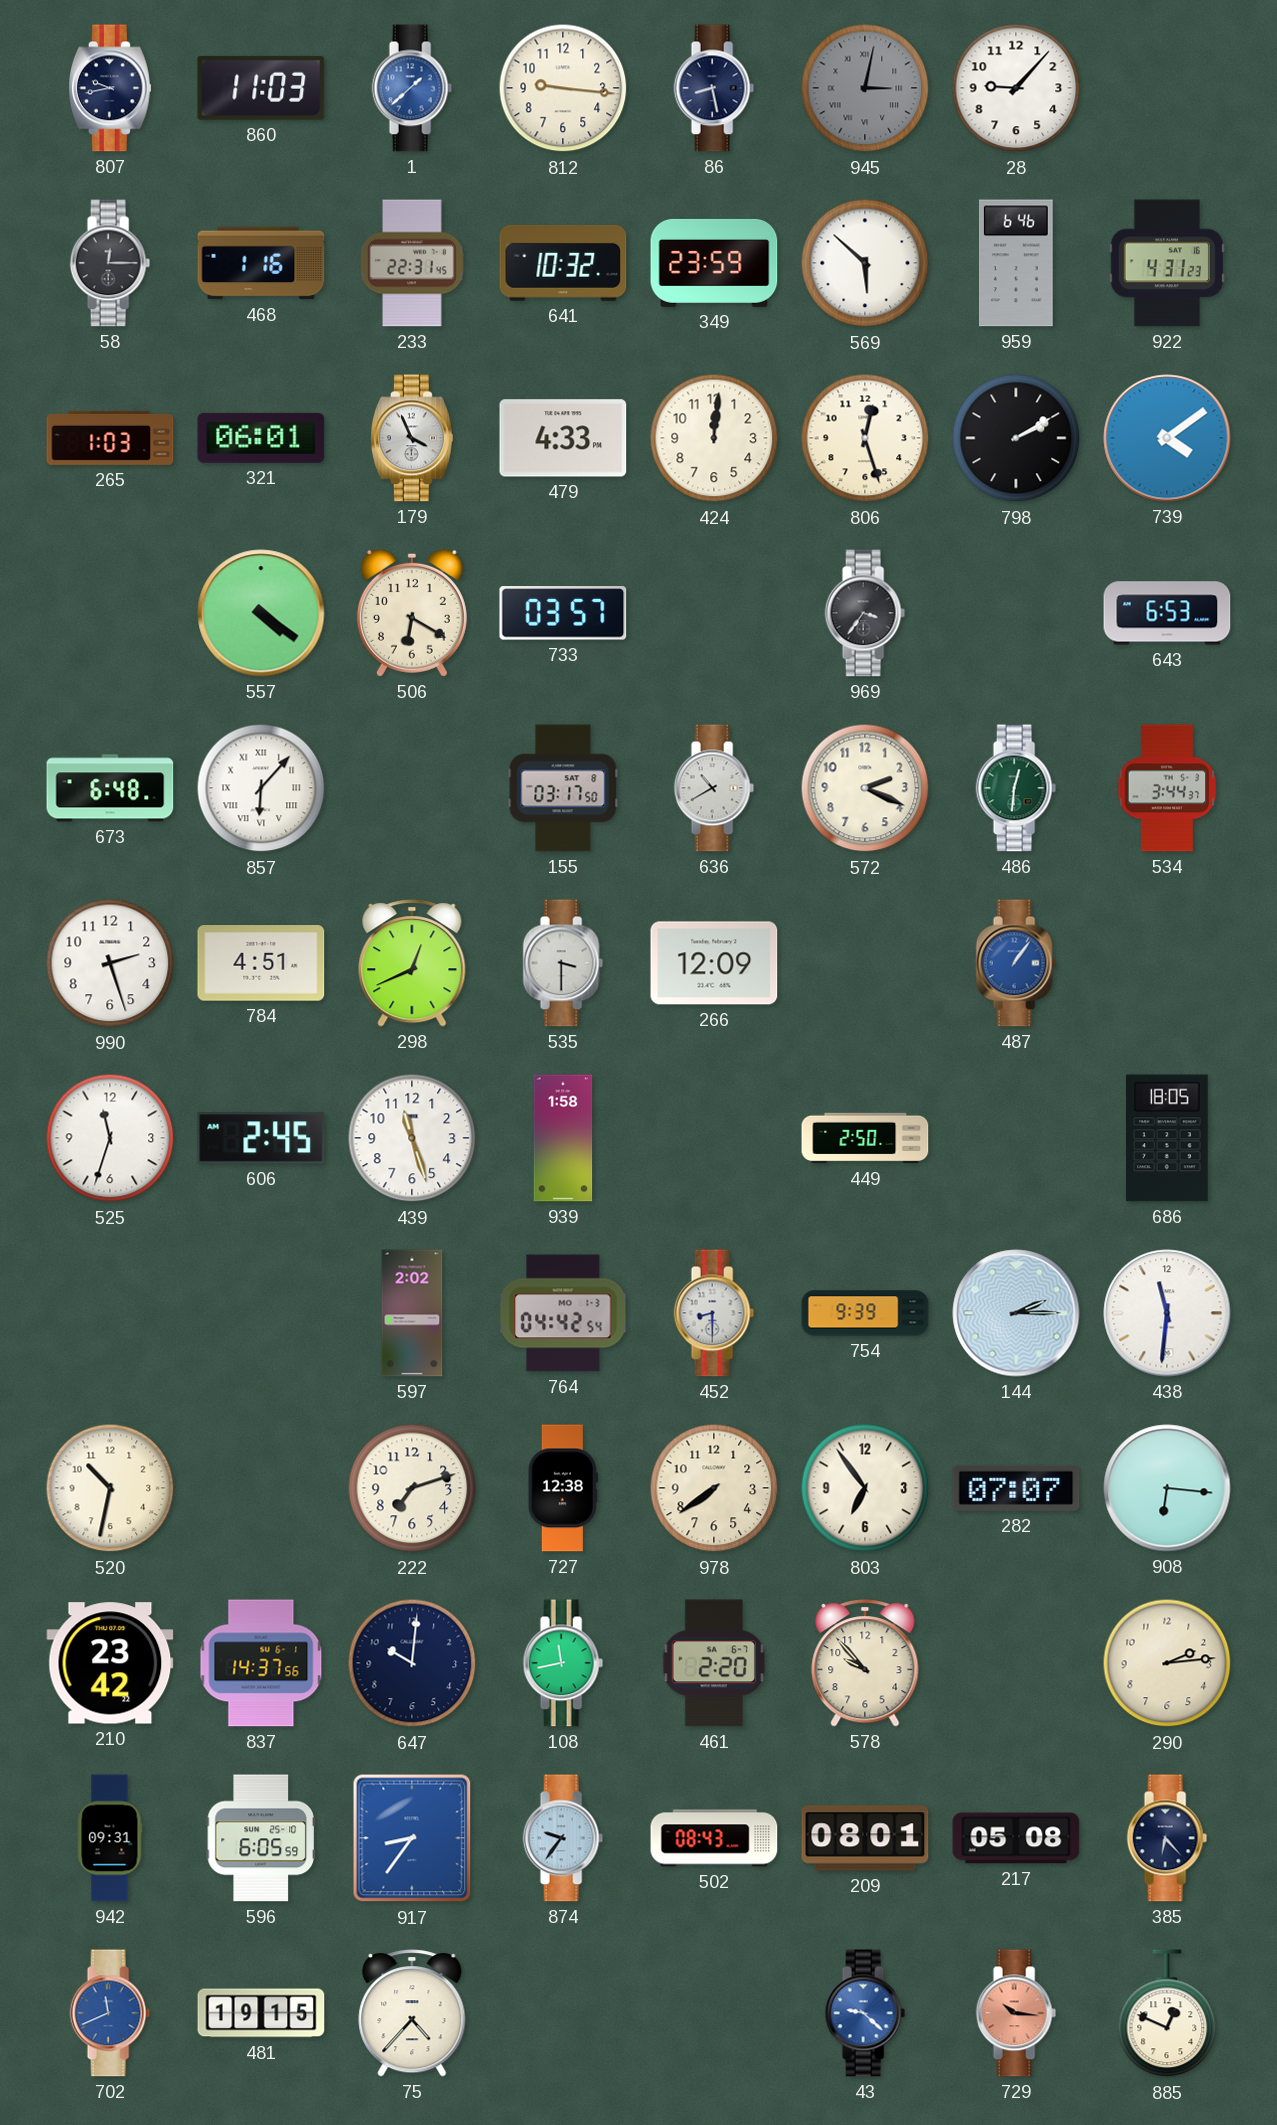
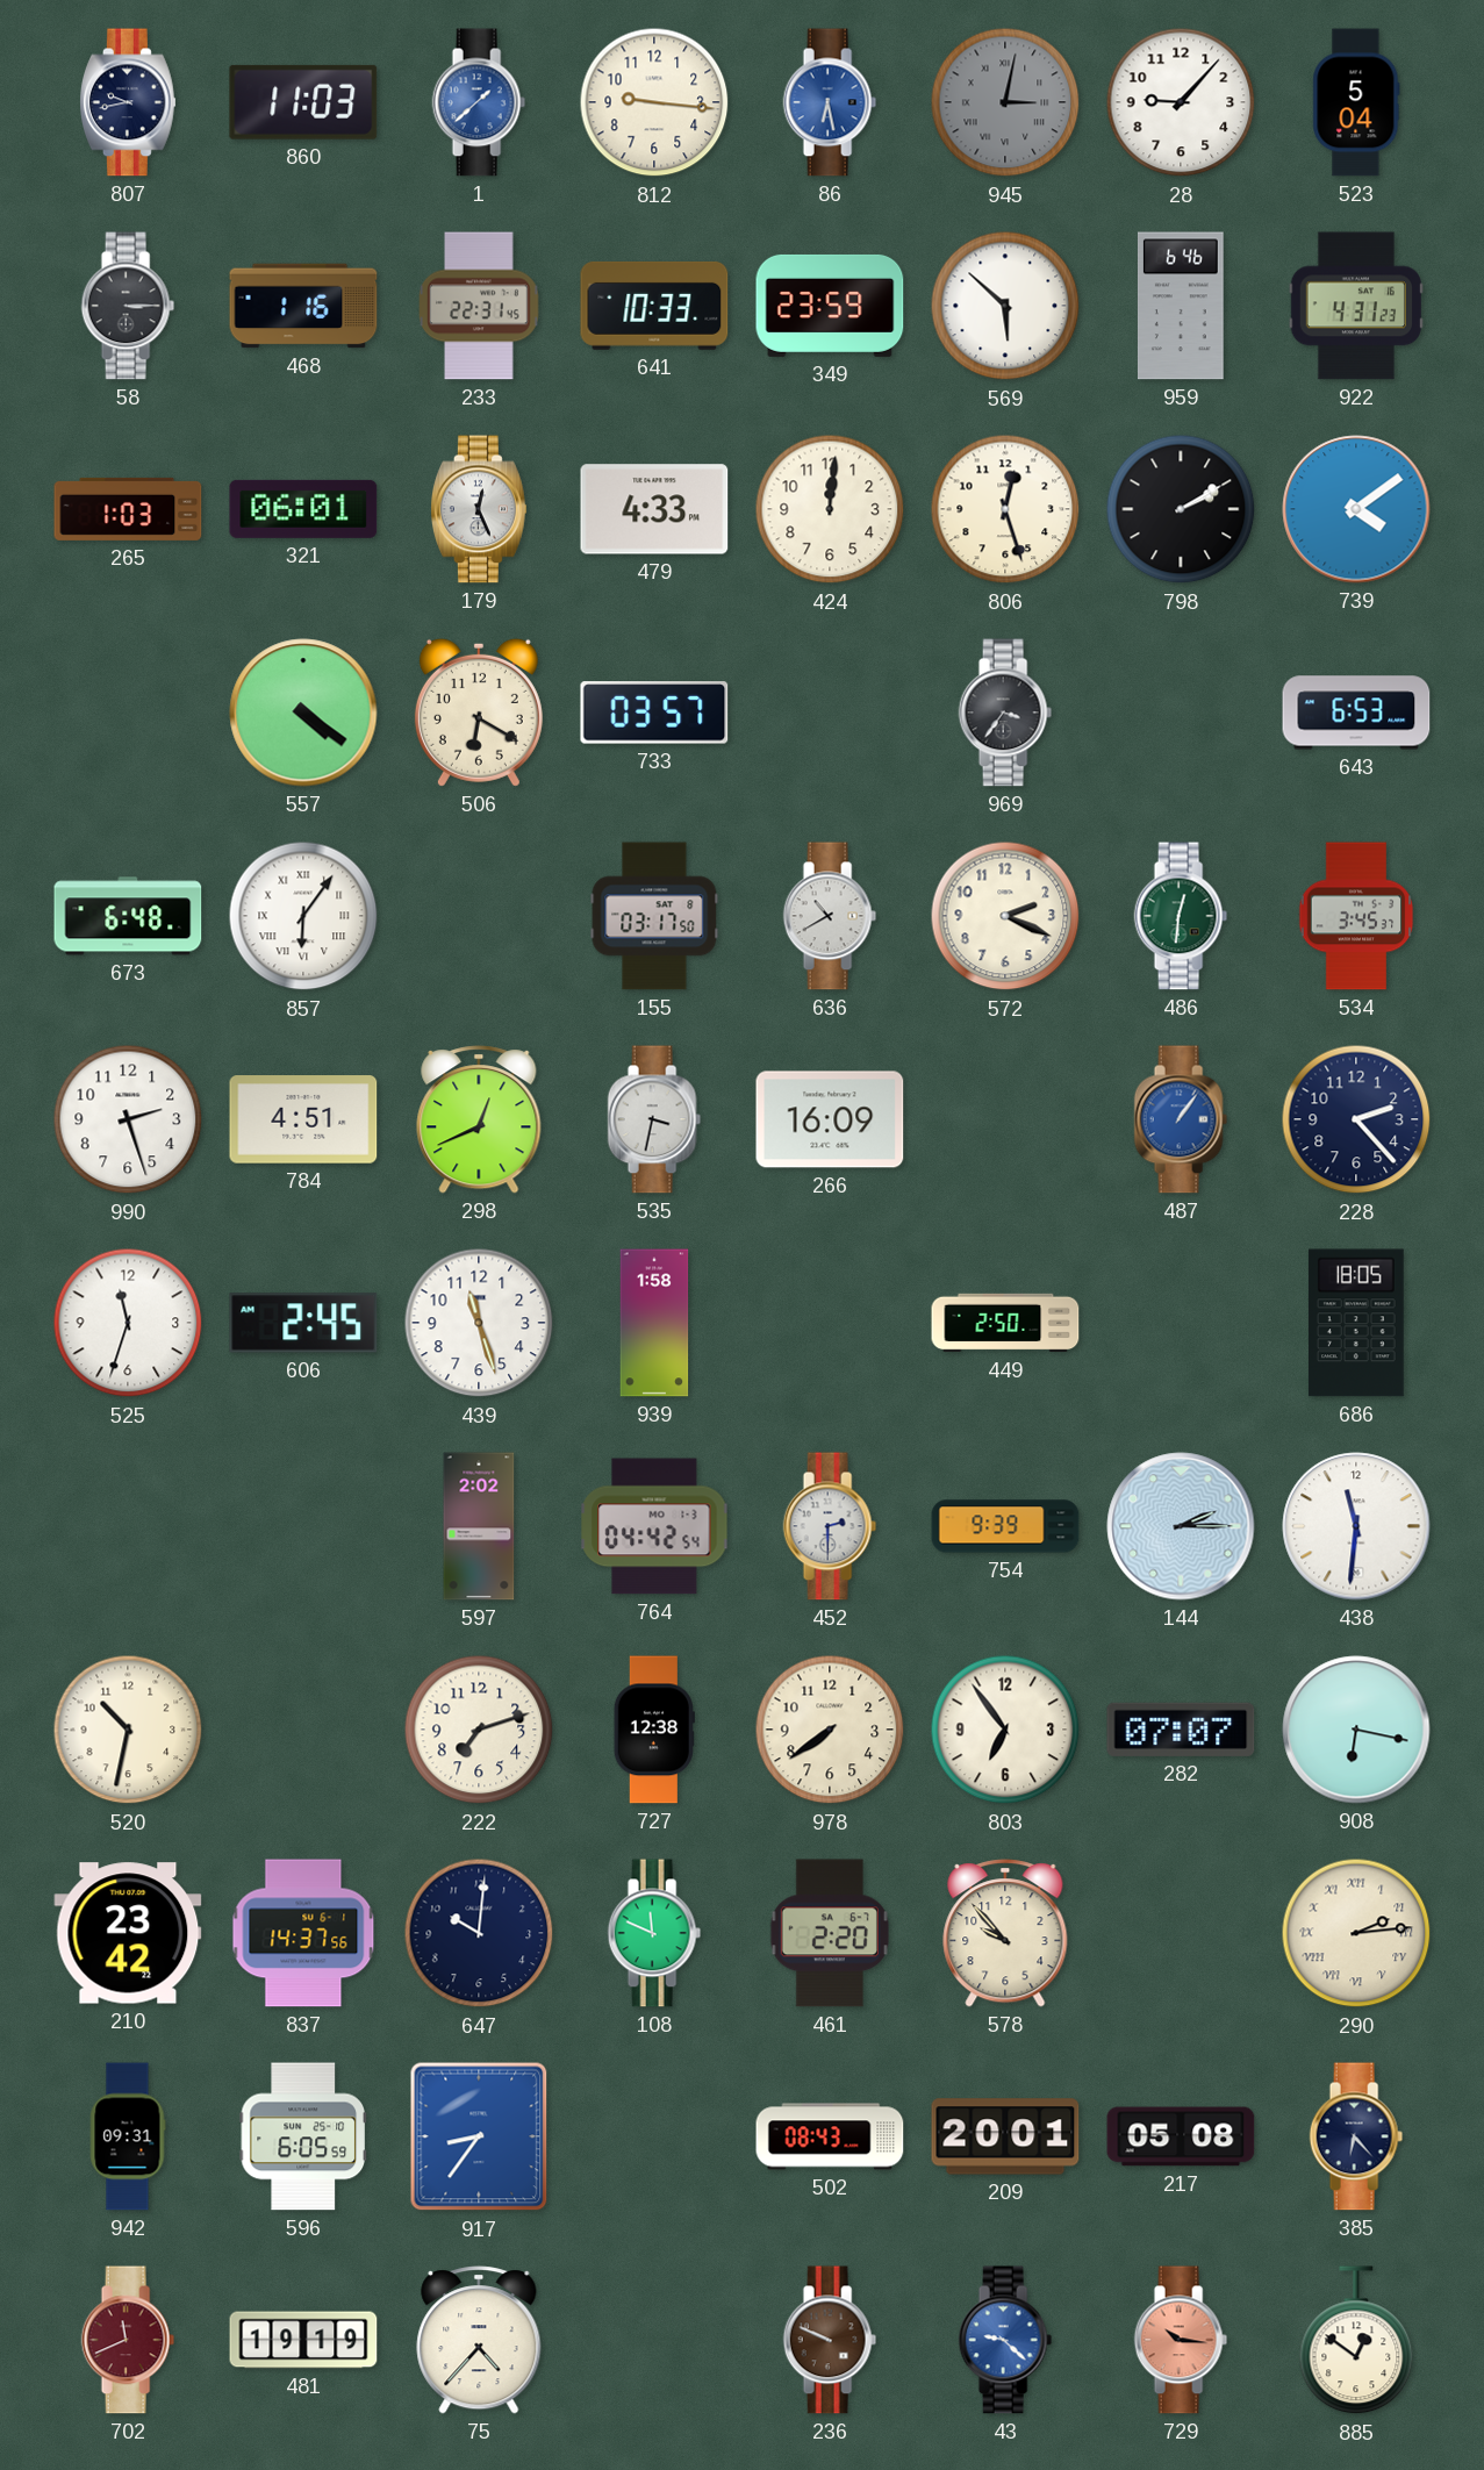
86: 8:28 -> 6:28
86 dial: navy -> blue
523: none -> 5:04
58: 12:15 -> 3:15
641: 10:32 -> 10:33
179: 3:56 -> 12:26
857: 6:07 -> 6:06
534: 3:44 -> 3:45
535: 3:30 -> 3:32
266: 12:09 -> 16:09
228: none -> 2:23
452: 8:30 -> 2:30
908: 6:16 -> 6:17
108: 11:43 -> 11:49
290 numerals: Arabic -> Roman
874: 9:36 -> none
209: 08:01 -> 20:01
702 dial: blue -> burgundy
481: 19:15 -> 19:19
236: none -> 9:49
885: 12:49 -> 12:51
